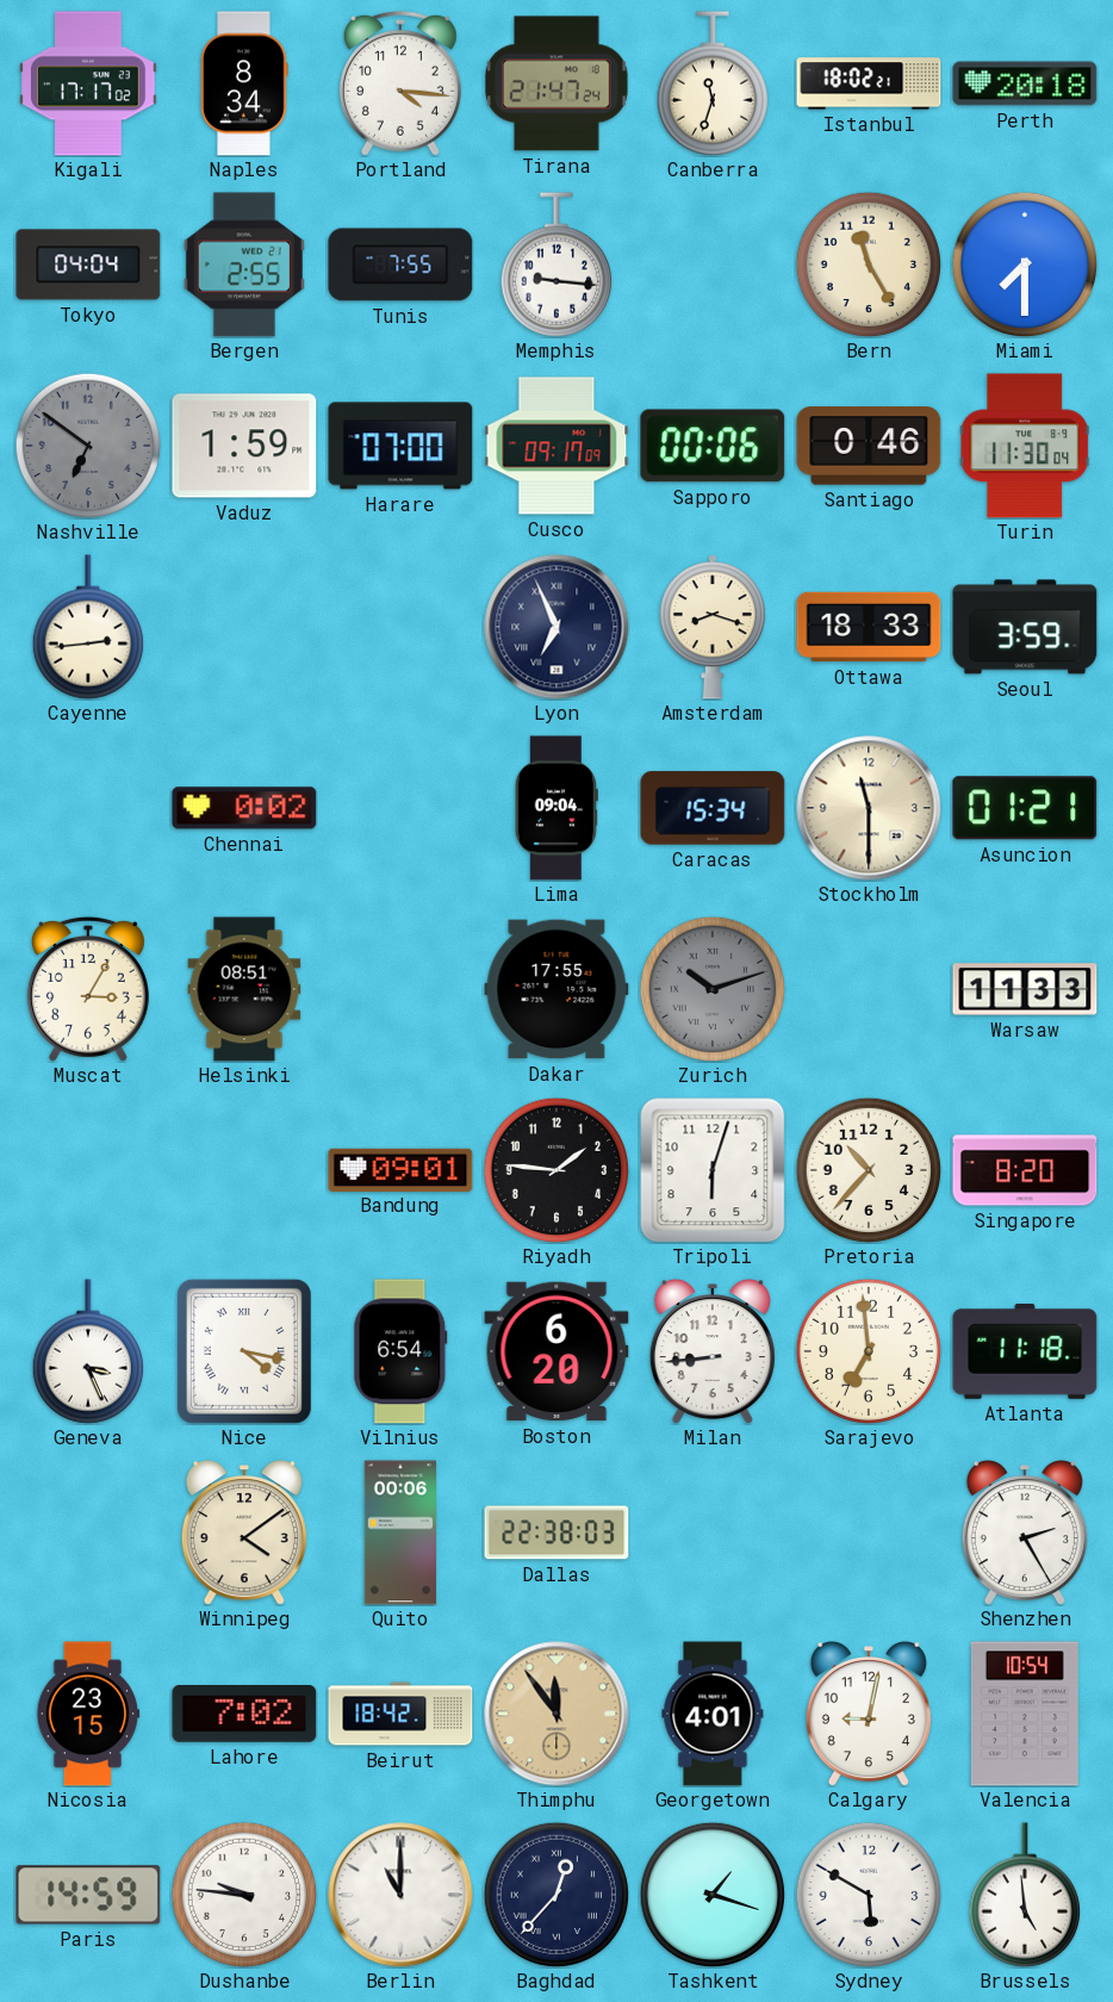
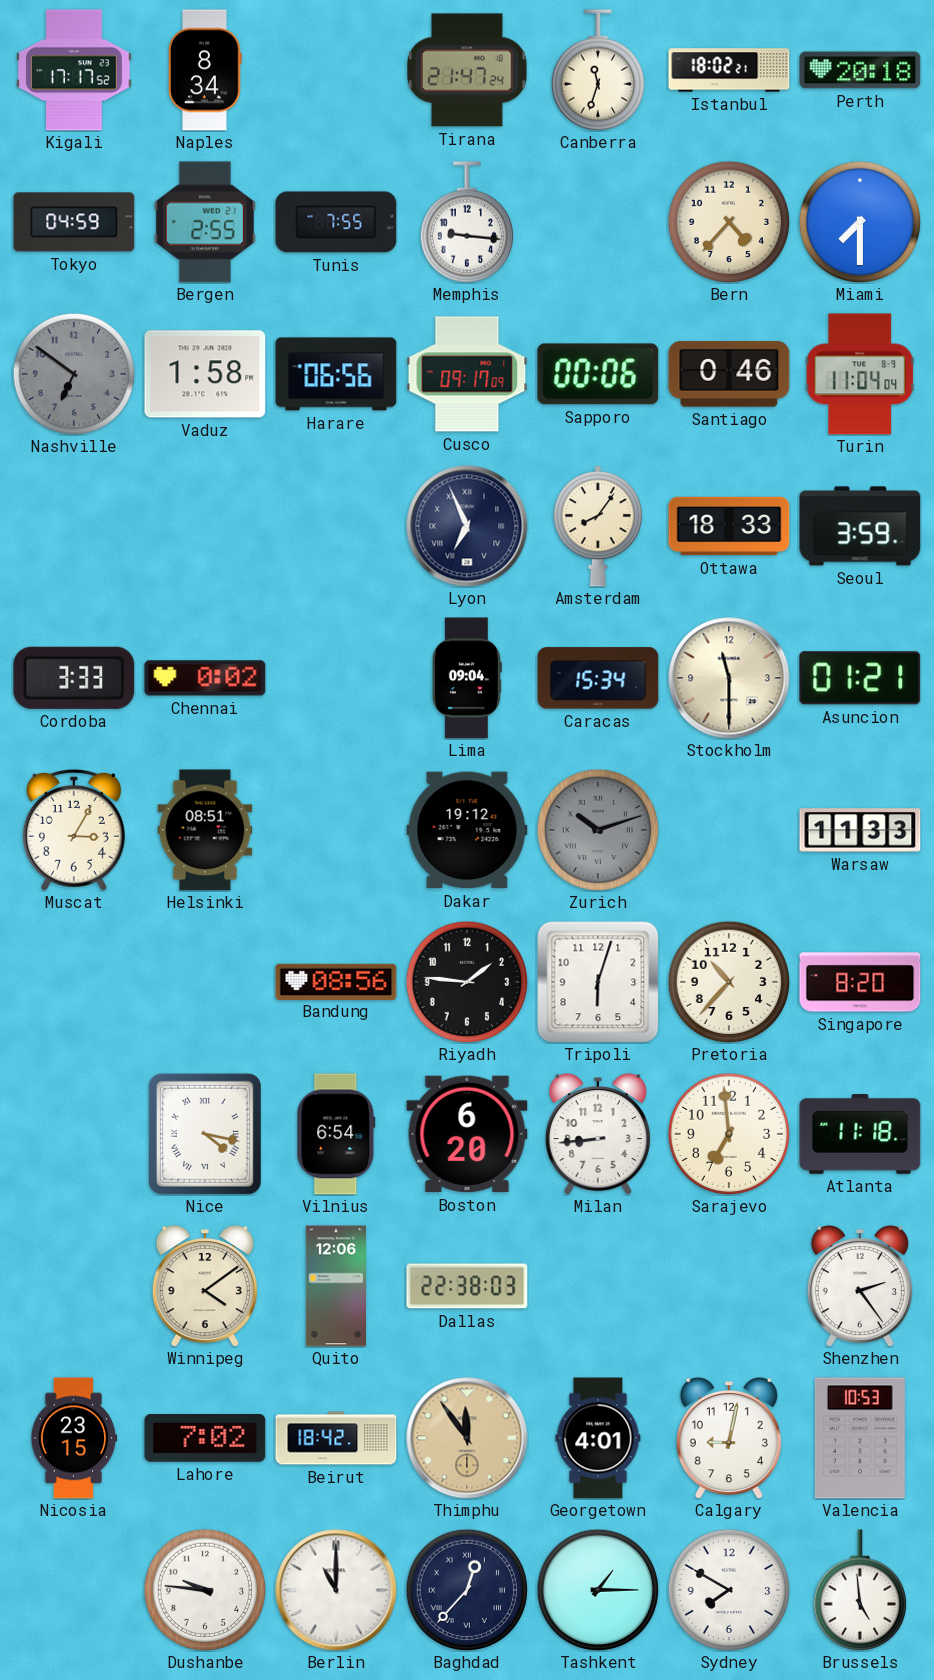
Kigali: 17:17:02 -> 17:17:52
Portland: 4:16 -> none
Tokyo: 04:04 -> 04:59
Bern: 11:25 -> 4:37
Vaduz: 1:59 -> 1:58
Harare: 07:00 -> 06:56
Turin: 11:30 -> 11:04
Cayenne: 2:44 -> none
Amsterdam: 8:18 -> 8:06
Cordoba: none -> 3:33
Dakar: 17:55 -> 19:12
Bandung: 09:01 -> 08:56
Geneva: 3:26 -> none
Quito: 00:06 -> 12:06
Shenzhen: 2:25 -> 2:24
Valencia: 10:54 -> 10:53
Paris: 14:59 -> none
Tashkent: 1:18 -> 1:15
Sydney: 5:50 -> 7:50
